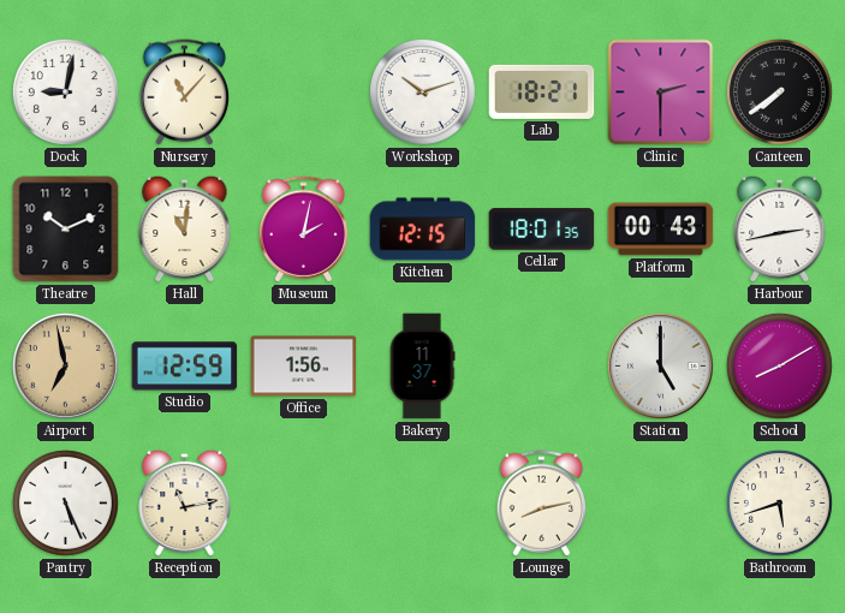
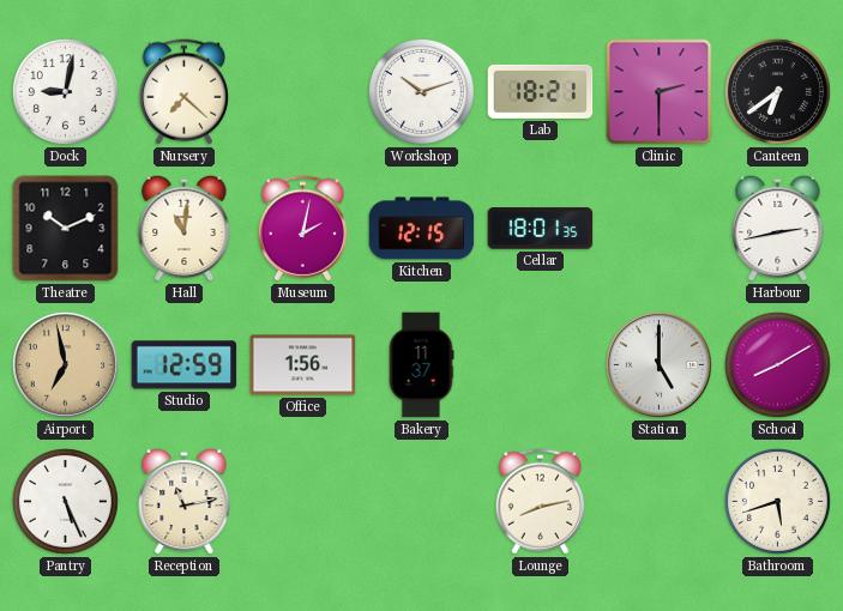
Nursery: 11:07 -> 7:22
Canteen: 7:39 -> 6:39
Platform: 00:43 -> none
